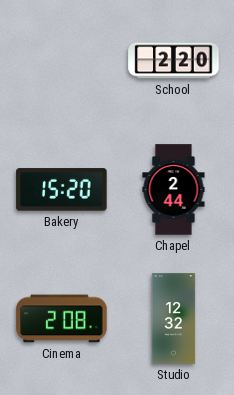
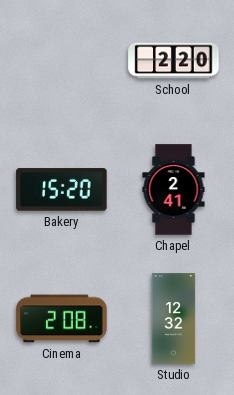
Chapel: 2:44 -> 2:41
